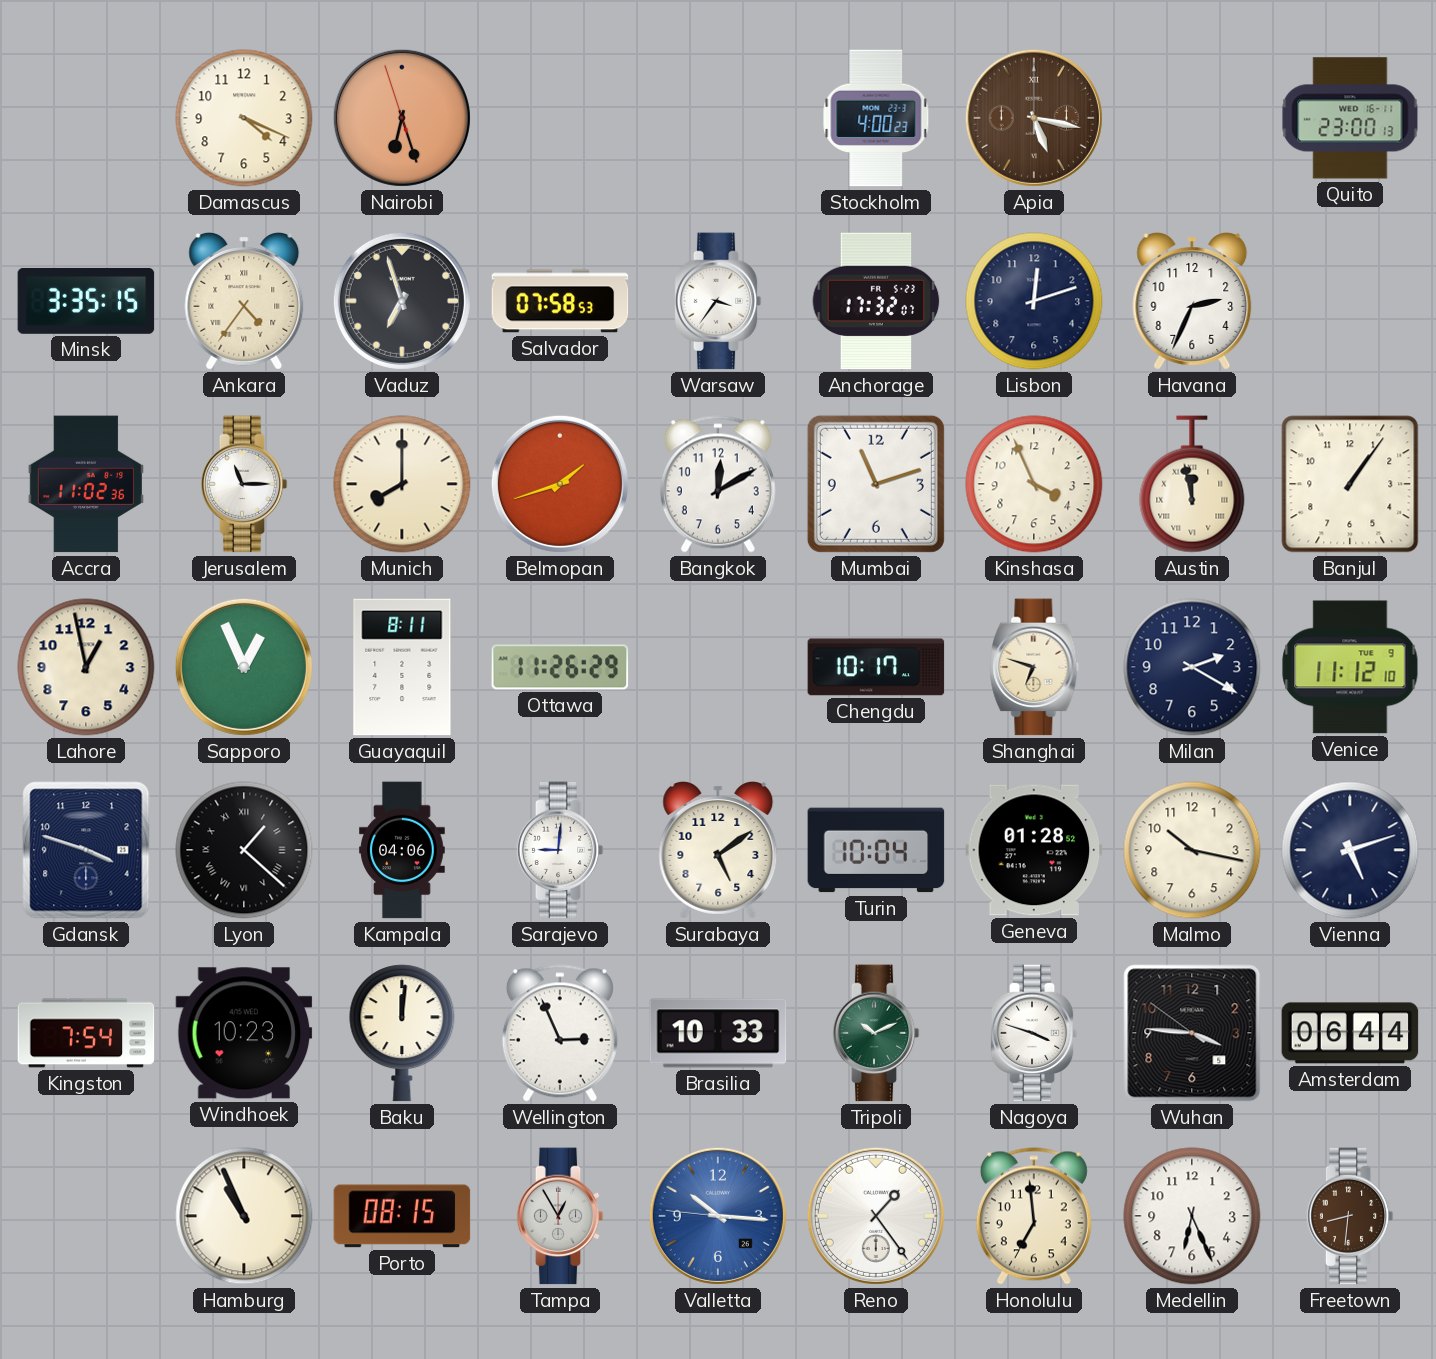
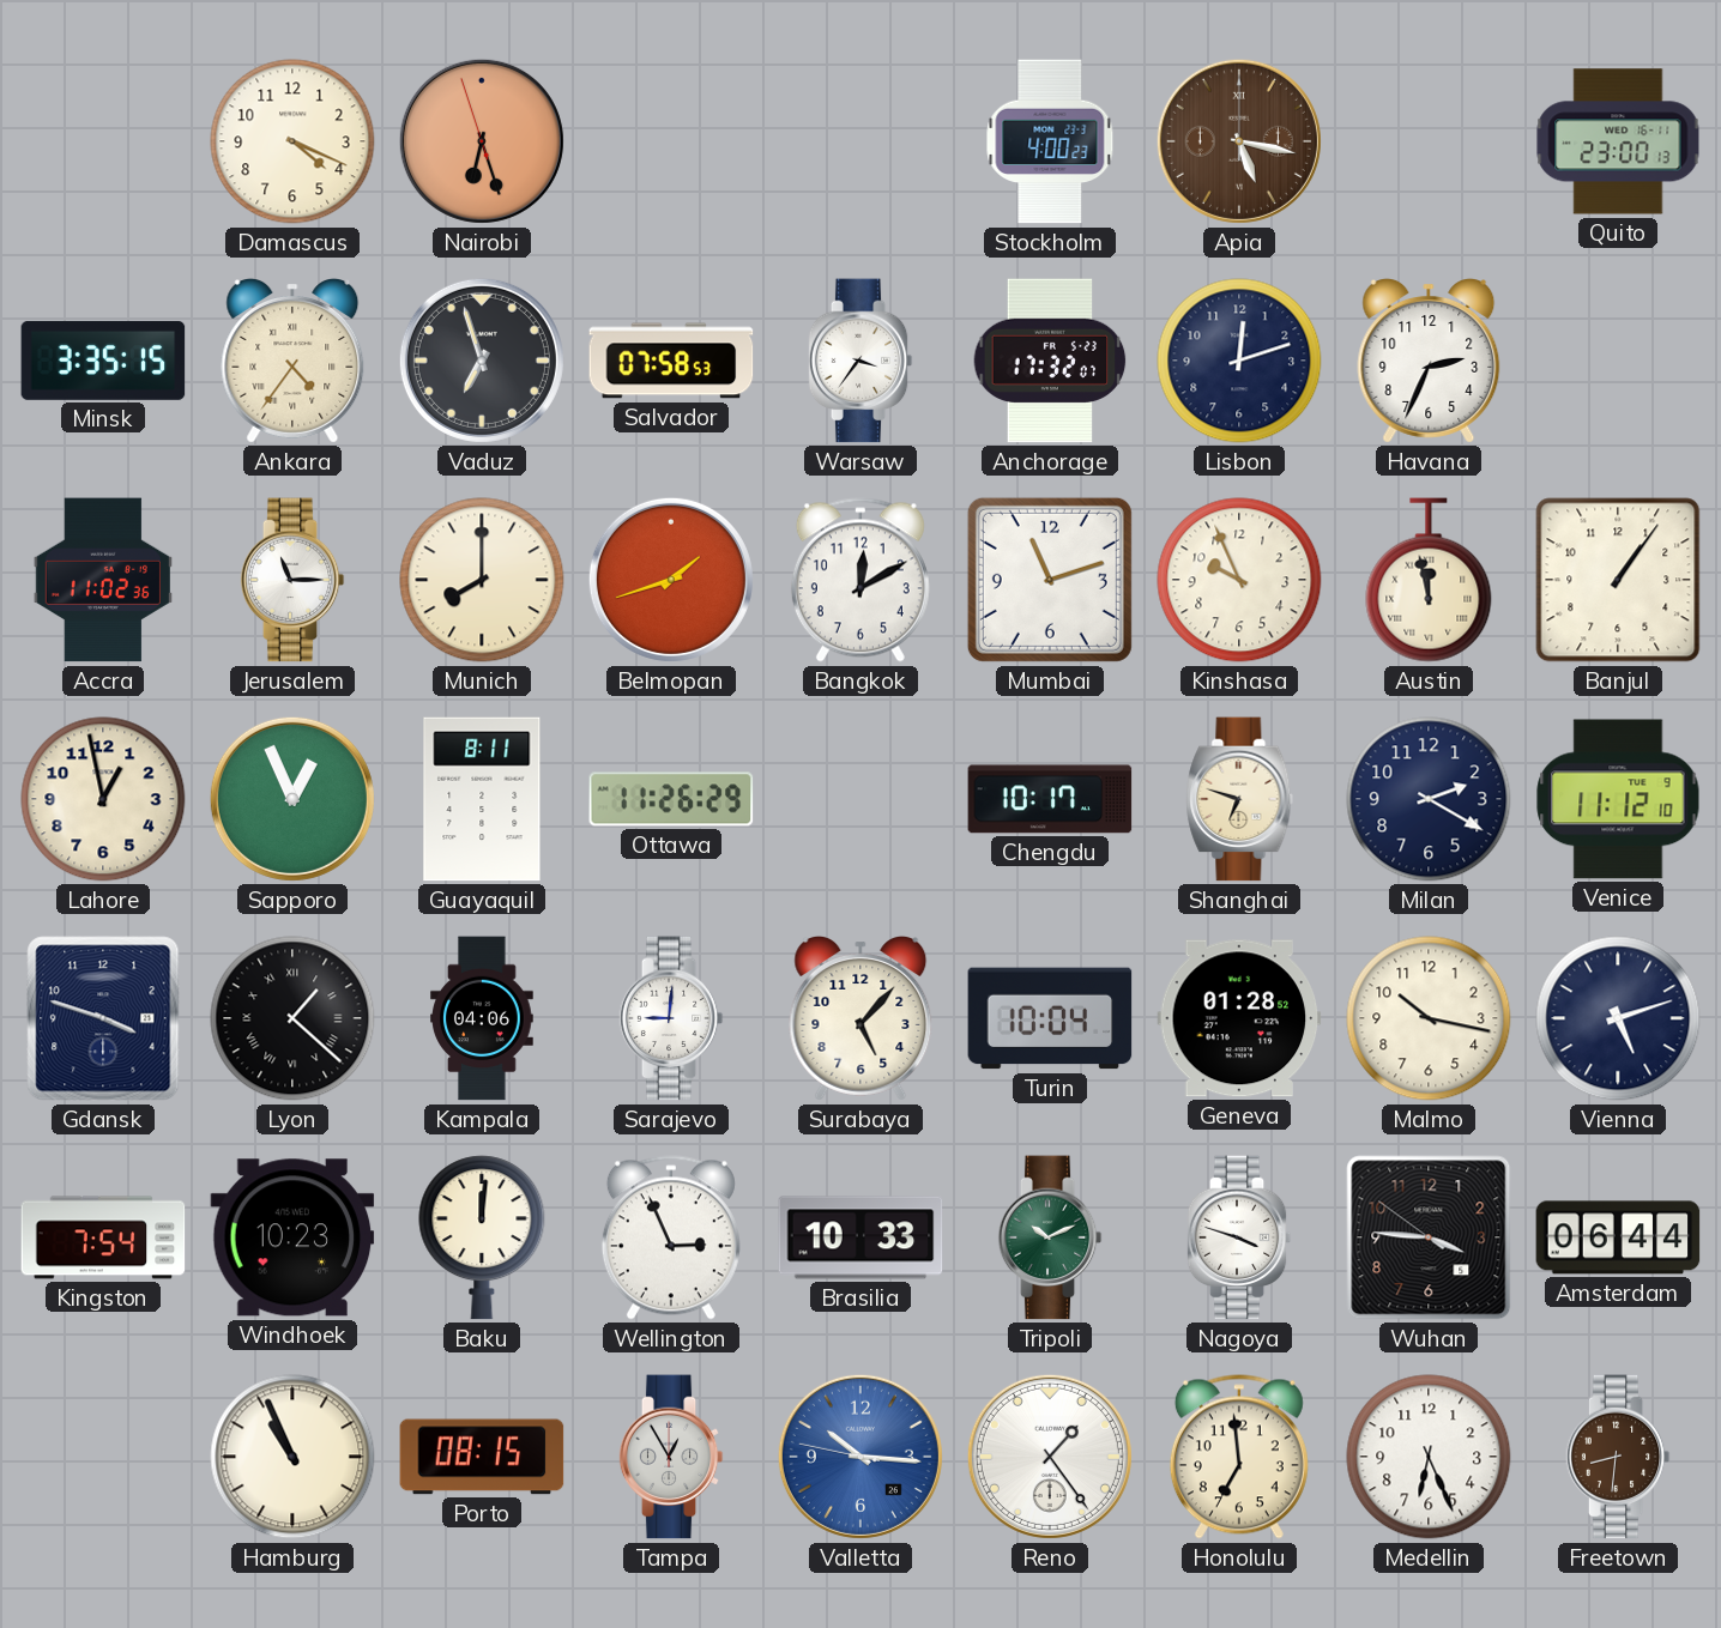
Kinshasa: 3:56 -> 9:56
Surabaya: 5:09 -> 5:07
Valletta: 10:15:46 -> 10:15:47
